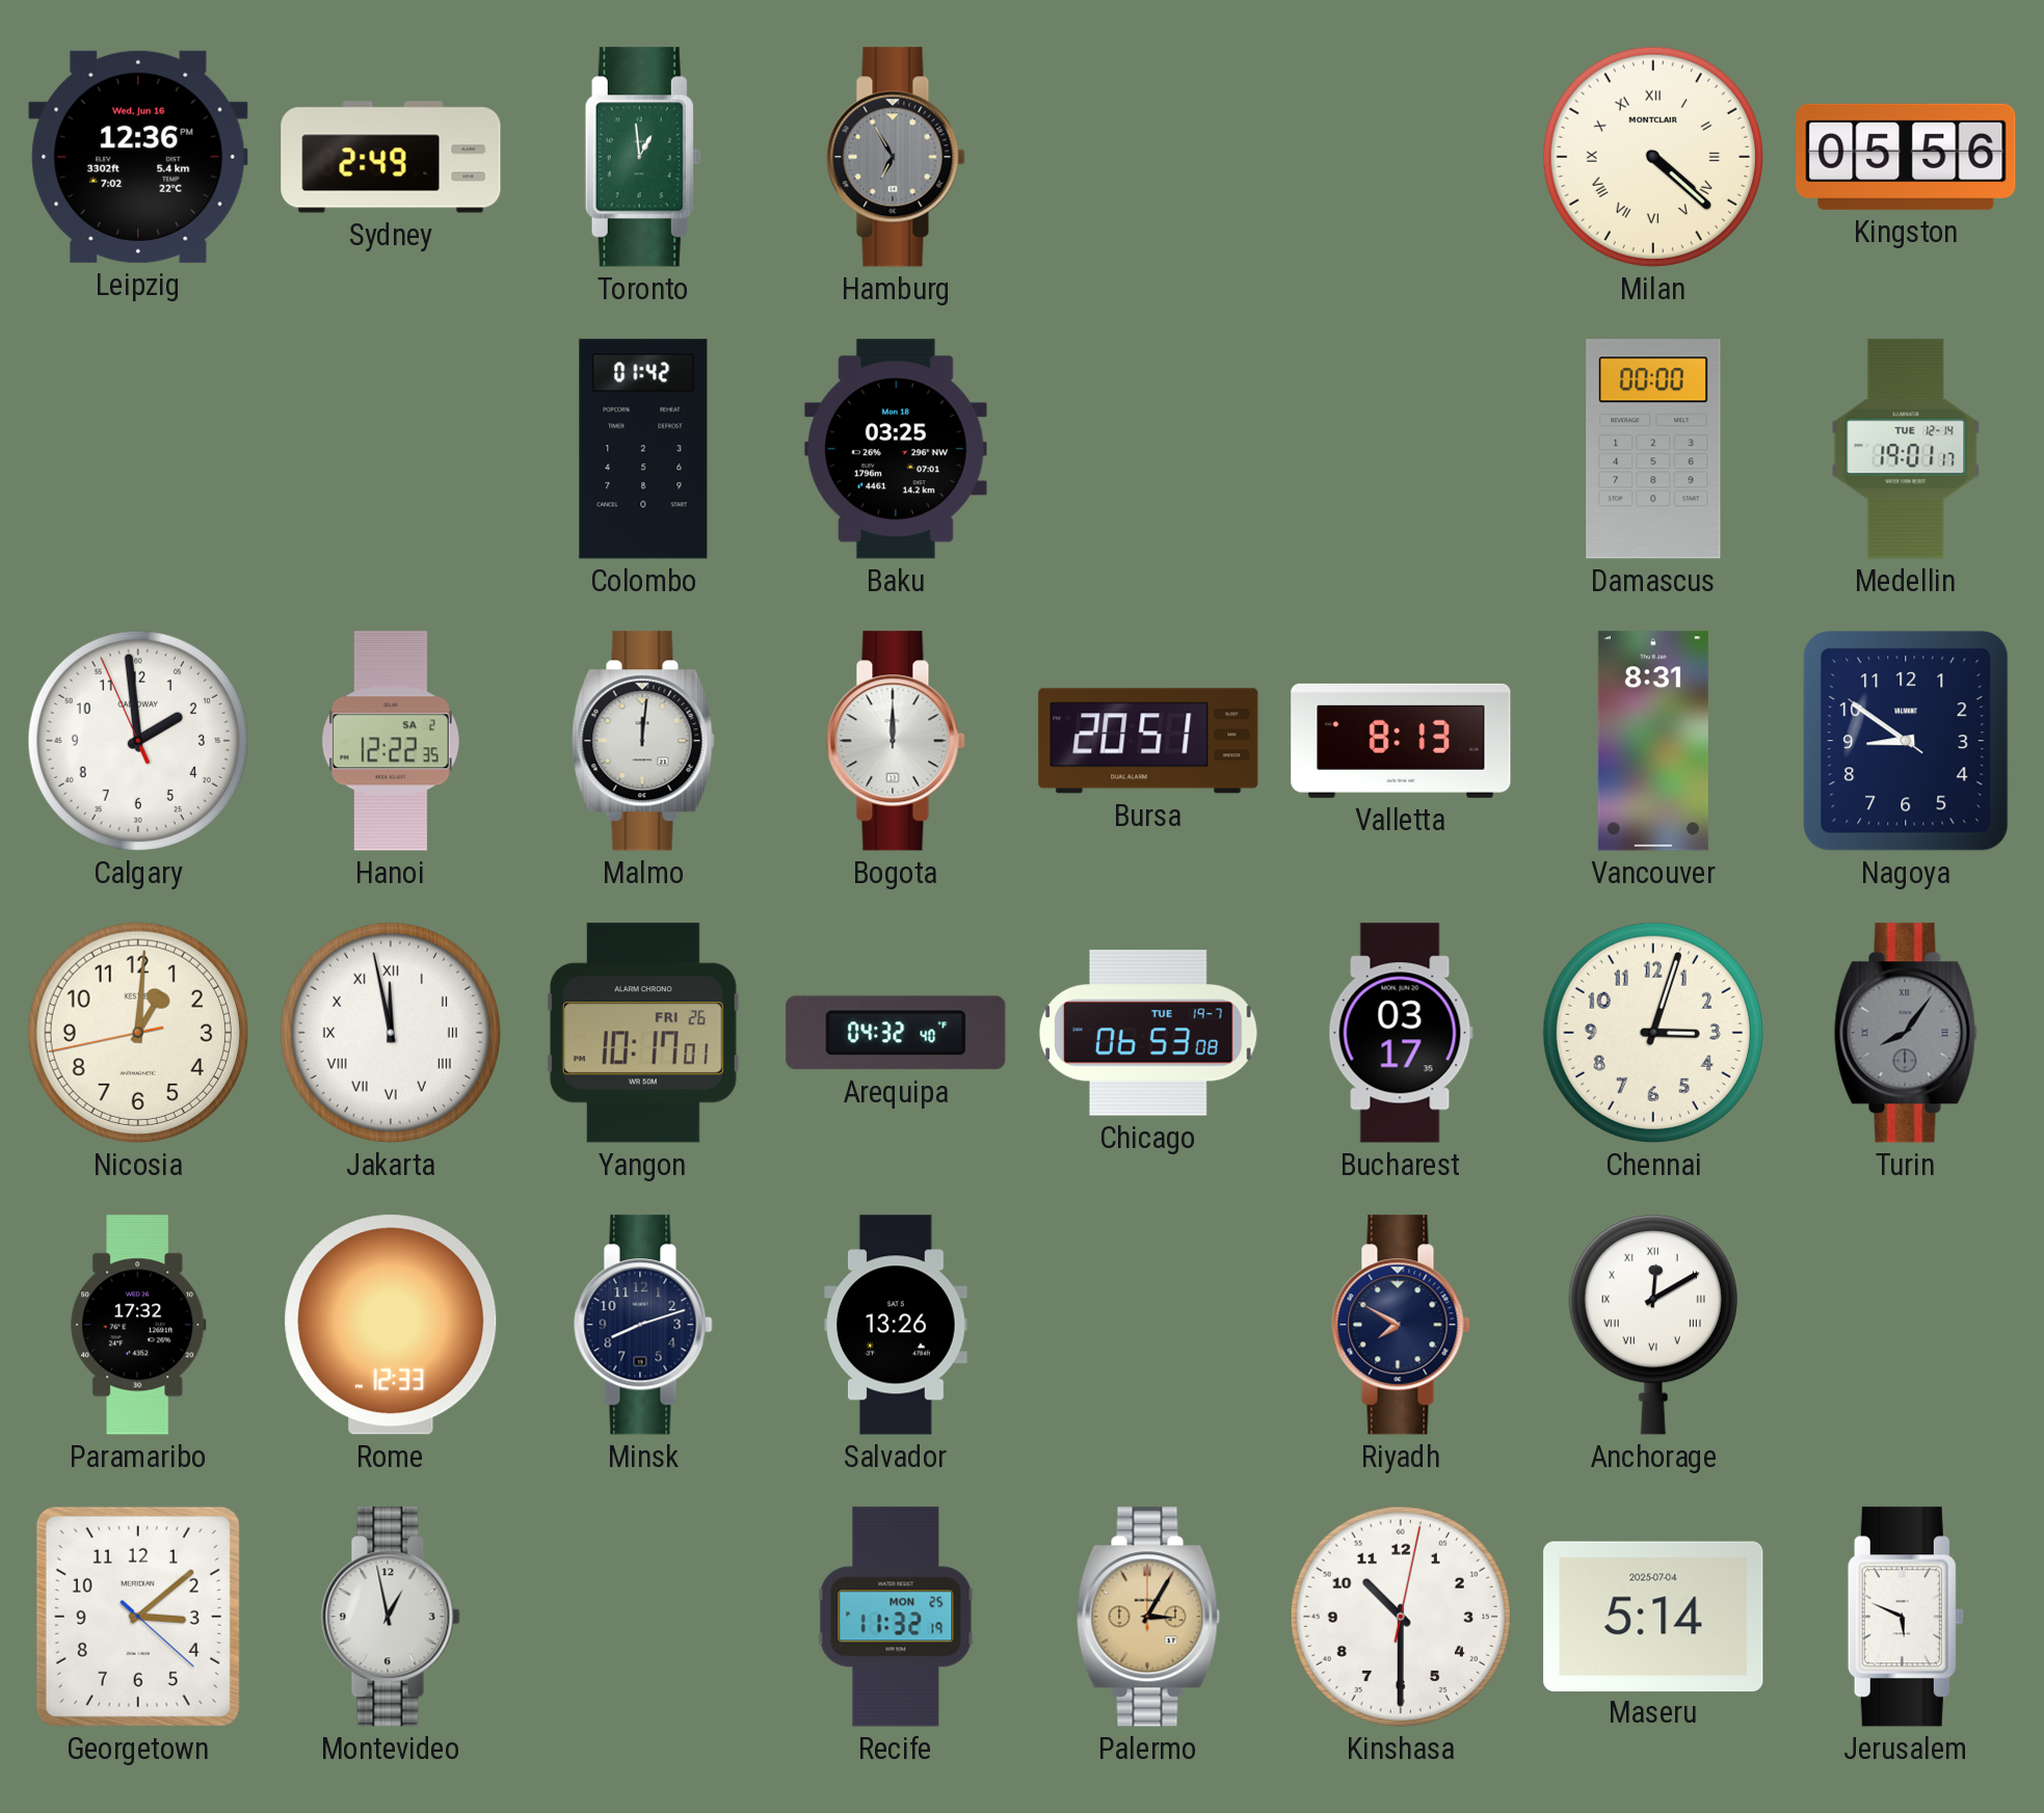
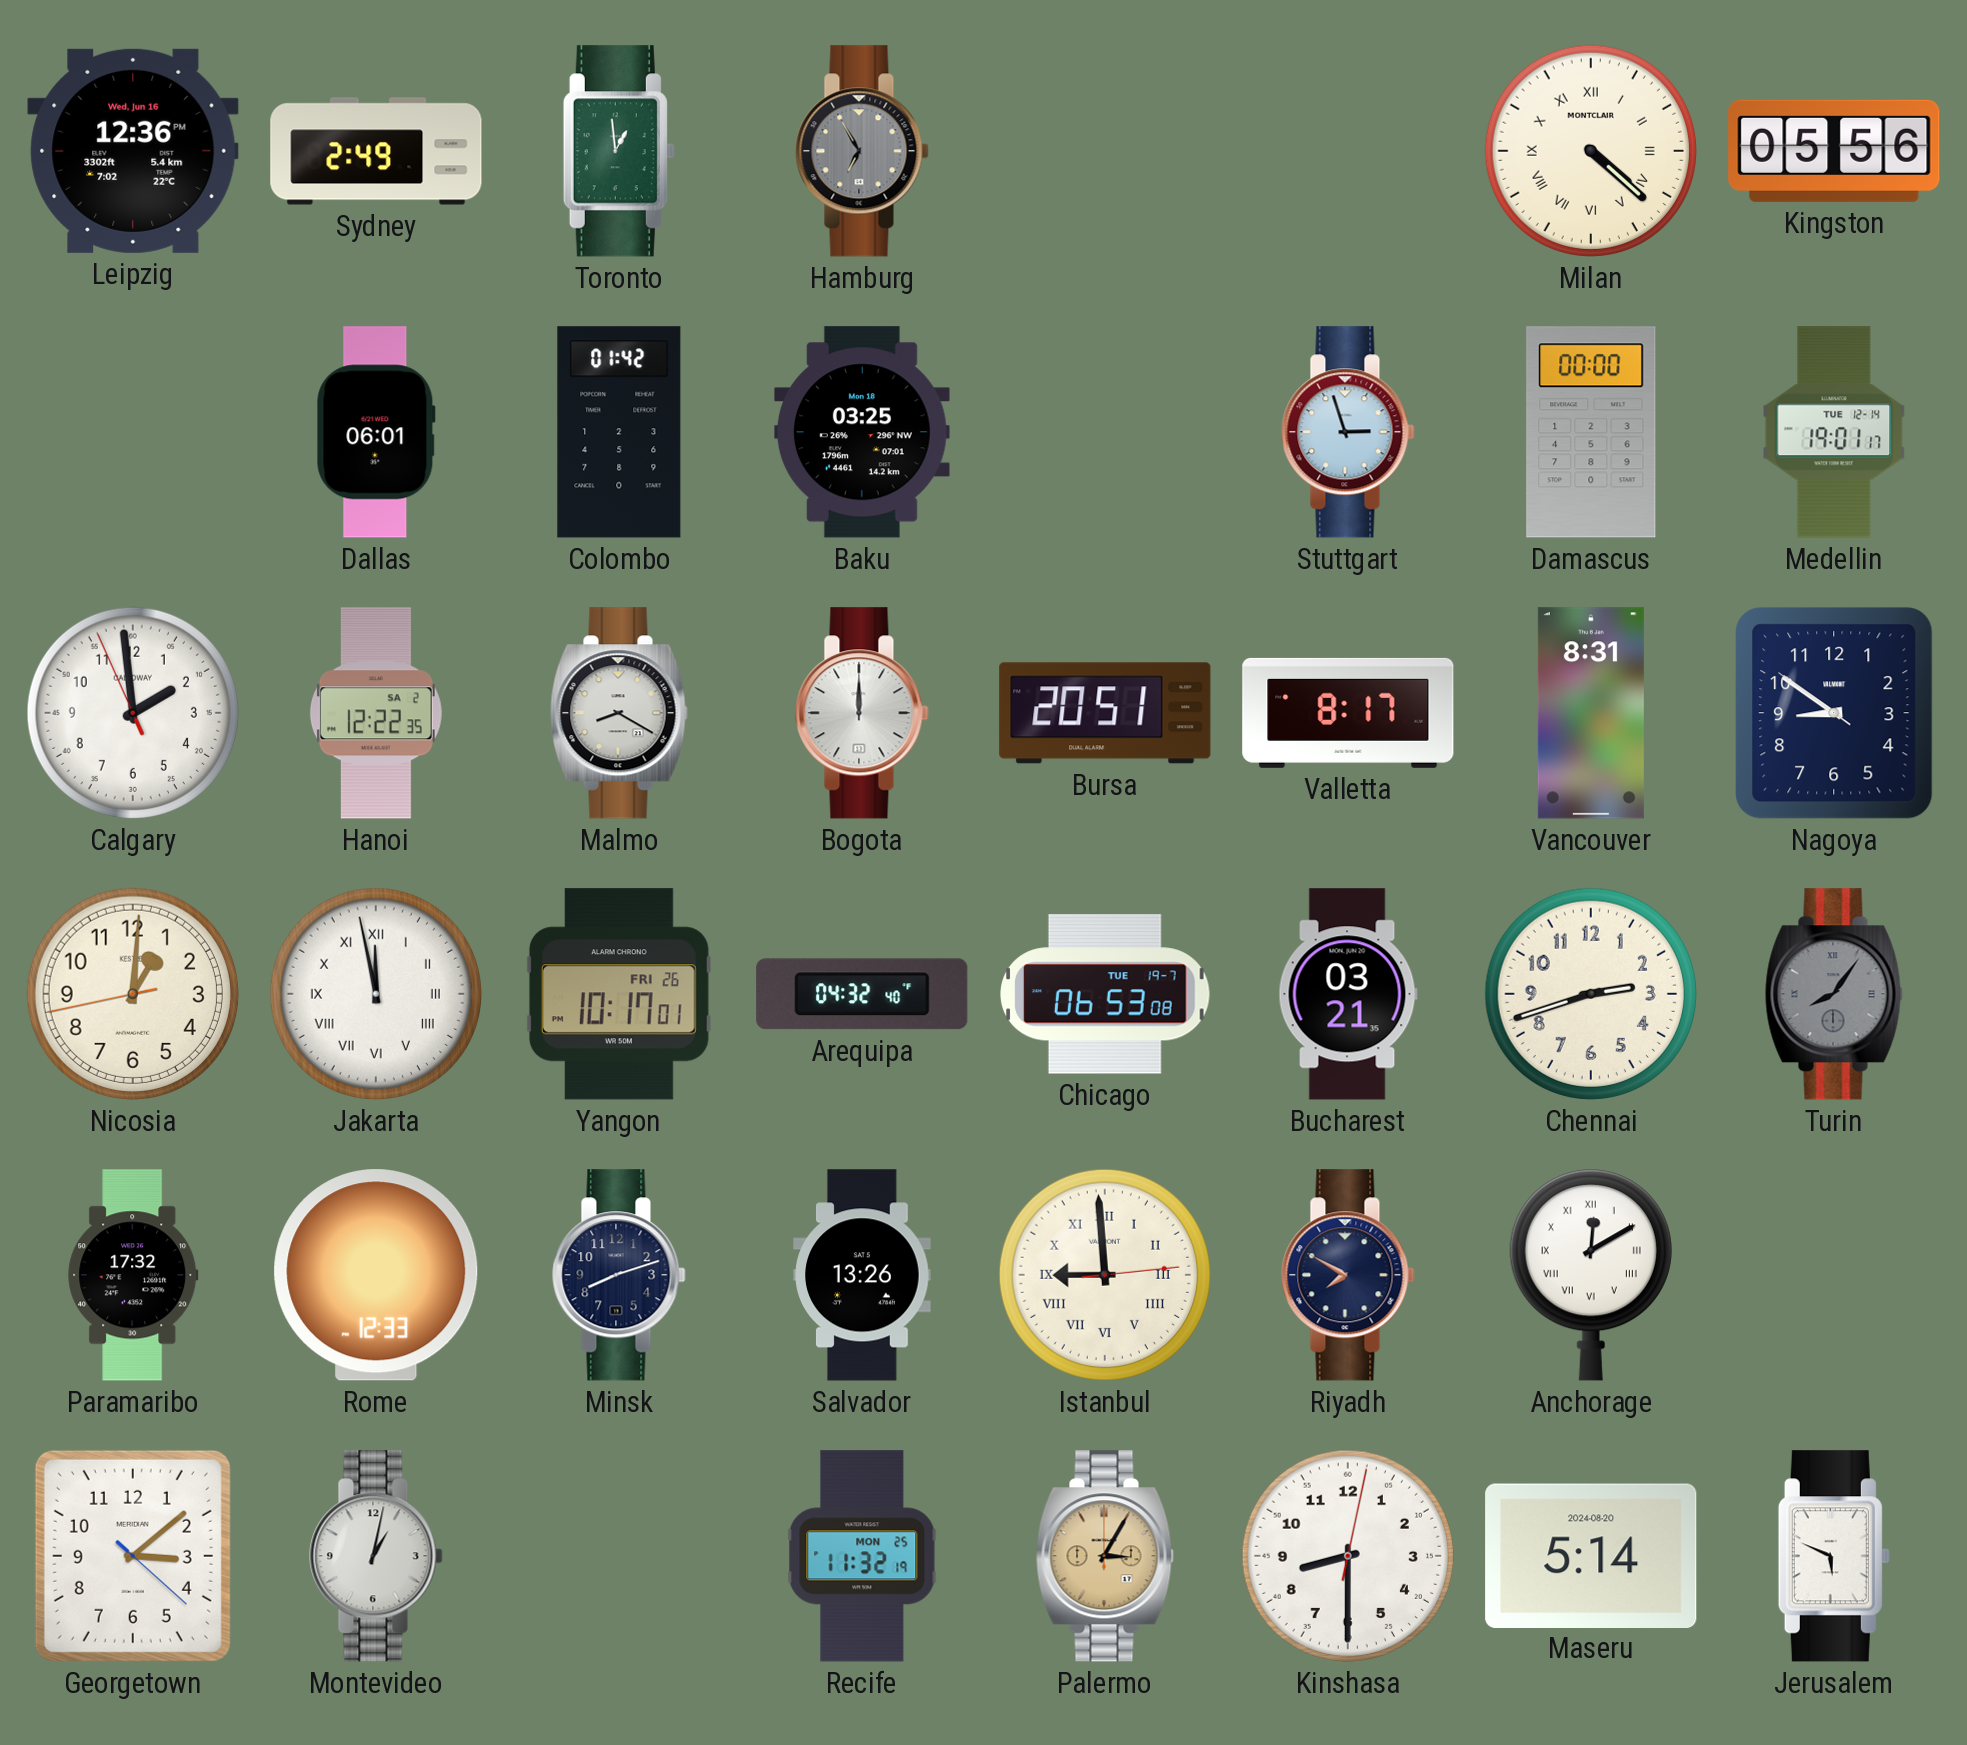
Dallas: none -> 06:01
Stuttgart: none -> 2:57
Malmo: 12:01 -> 8:20
Valletta: 8:13 -> 8:17
Bucharest: 03:17 -> 03:21
Chennai: 3:03 -> 2:42
Istanbul: none -> 8:59
Montevideo: 12:58 -> 1:02
Kinshasa: 10:30 -> 8:30
Maseru date: 2025-07-04 -> 2024-08-20
